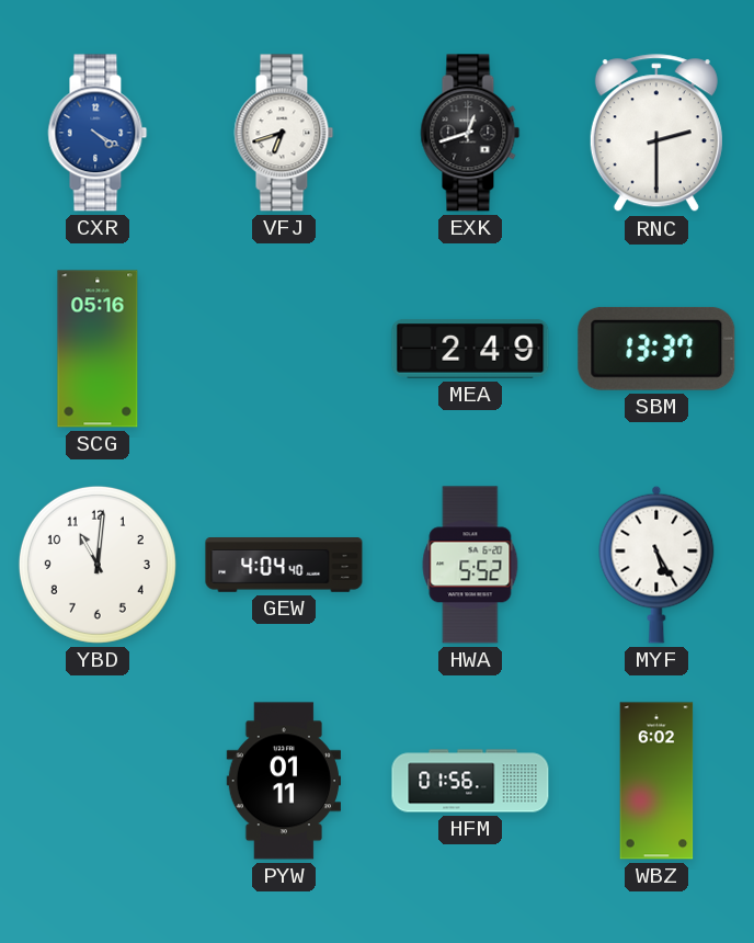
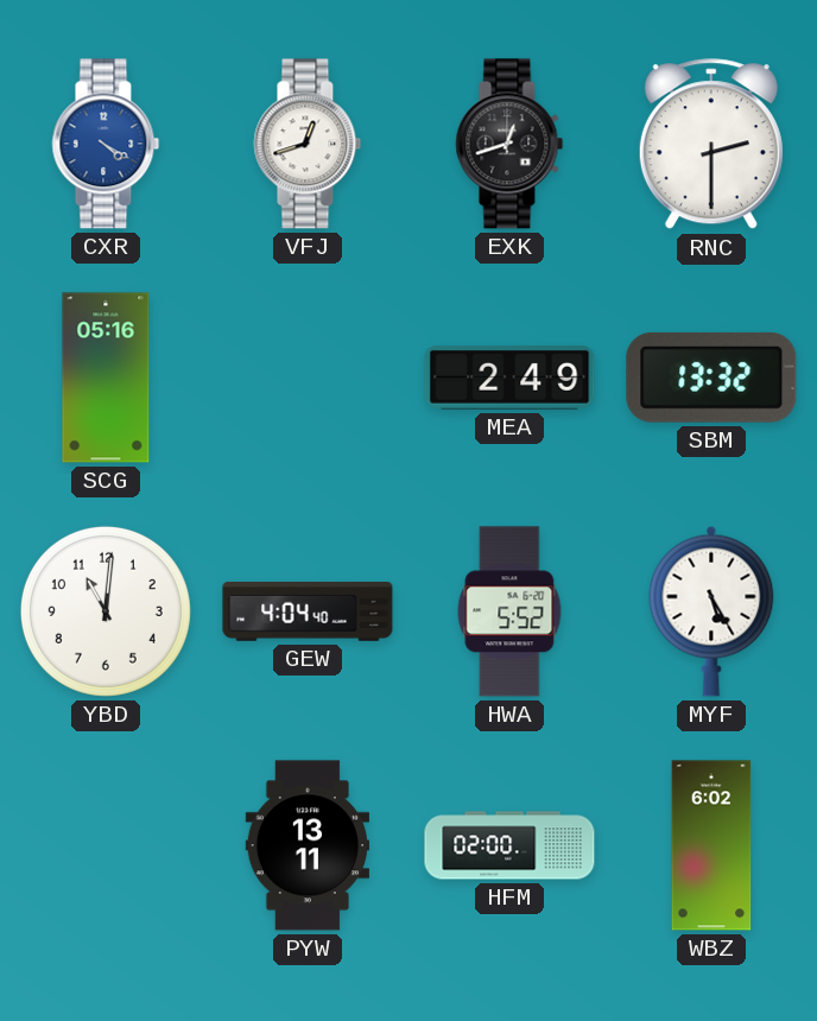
VFJ: 6:42 -> 12:42
SBM: 13:37 -> 13:32
PYW: 01:11 -> 13:11
HFM: 01:56 -> 02:00
